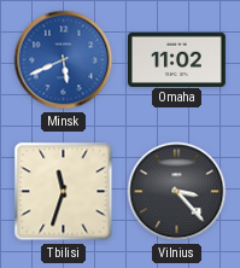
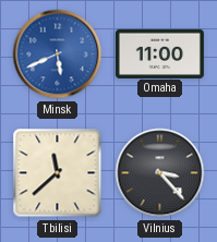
Omaha: 11:02 -> 11:00
Tbilisi: 11:33 -> 11:38
